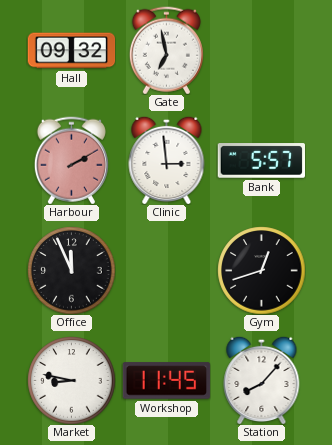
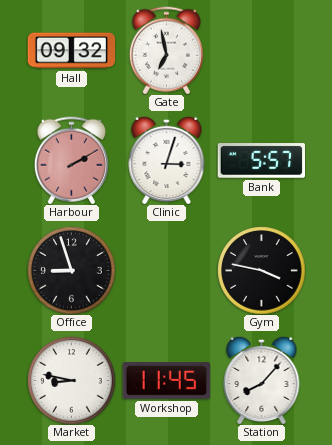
Clinic: 2:59 -> 3:03
Office: 11:56 -> 8:57
Gym: 12:42 -> 3:47
